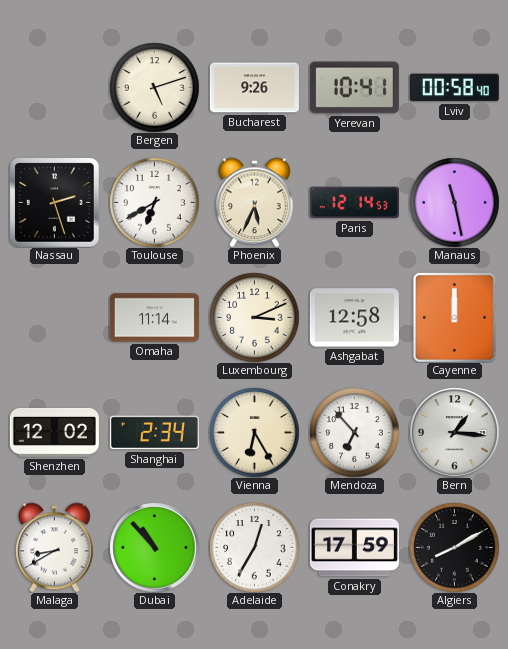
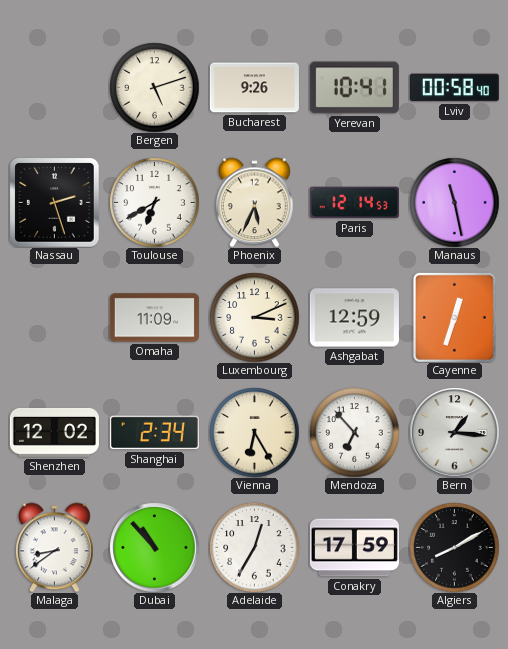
Omaha: 11:14 -> 11:09
Ashgabat: 12:58 -> 12:59
Cayenne: 12:00 -> 12:33
Malaga: 8:40 -> 8:39
